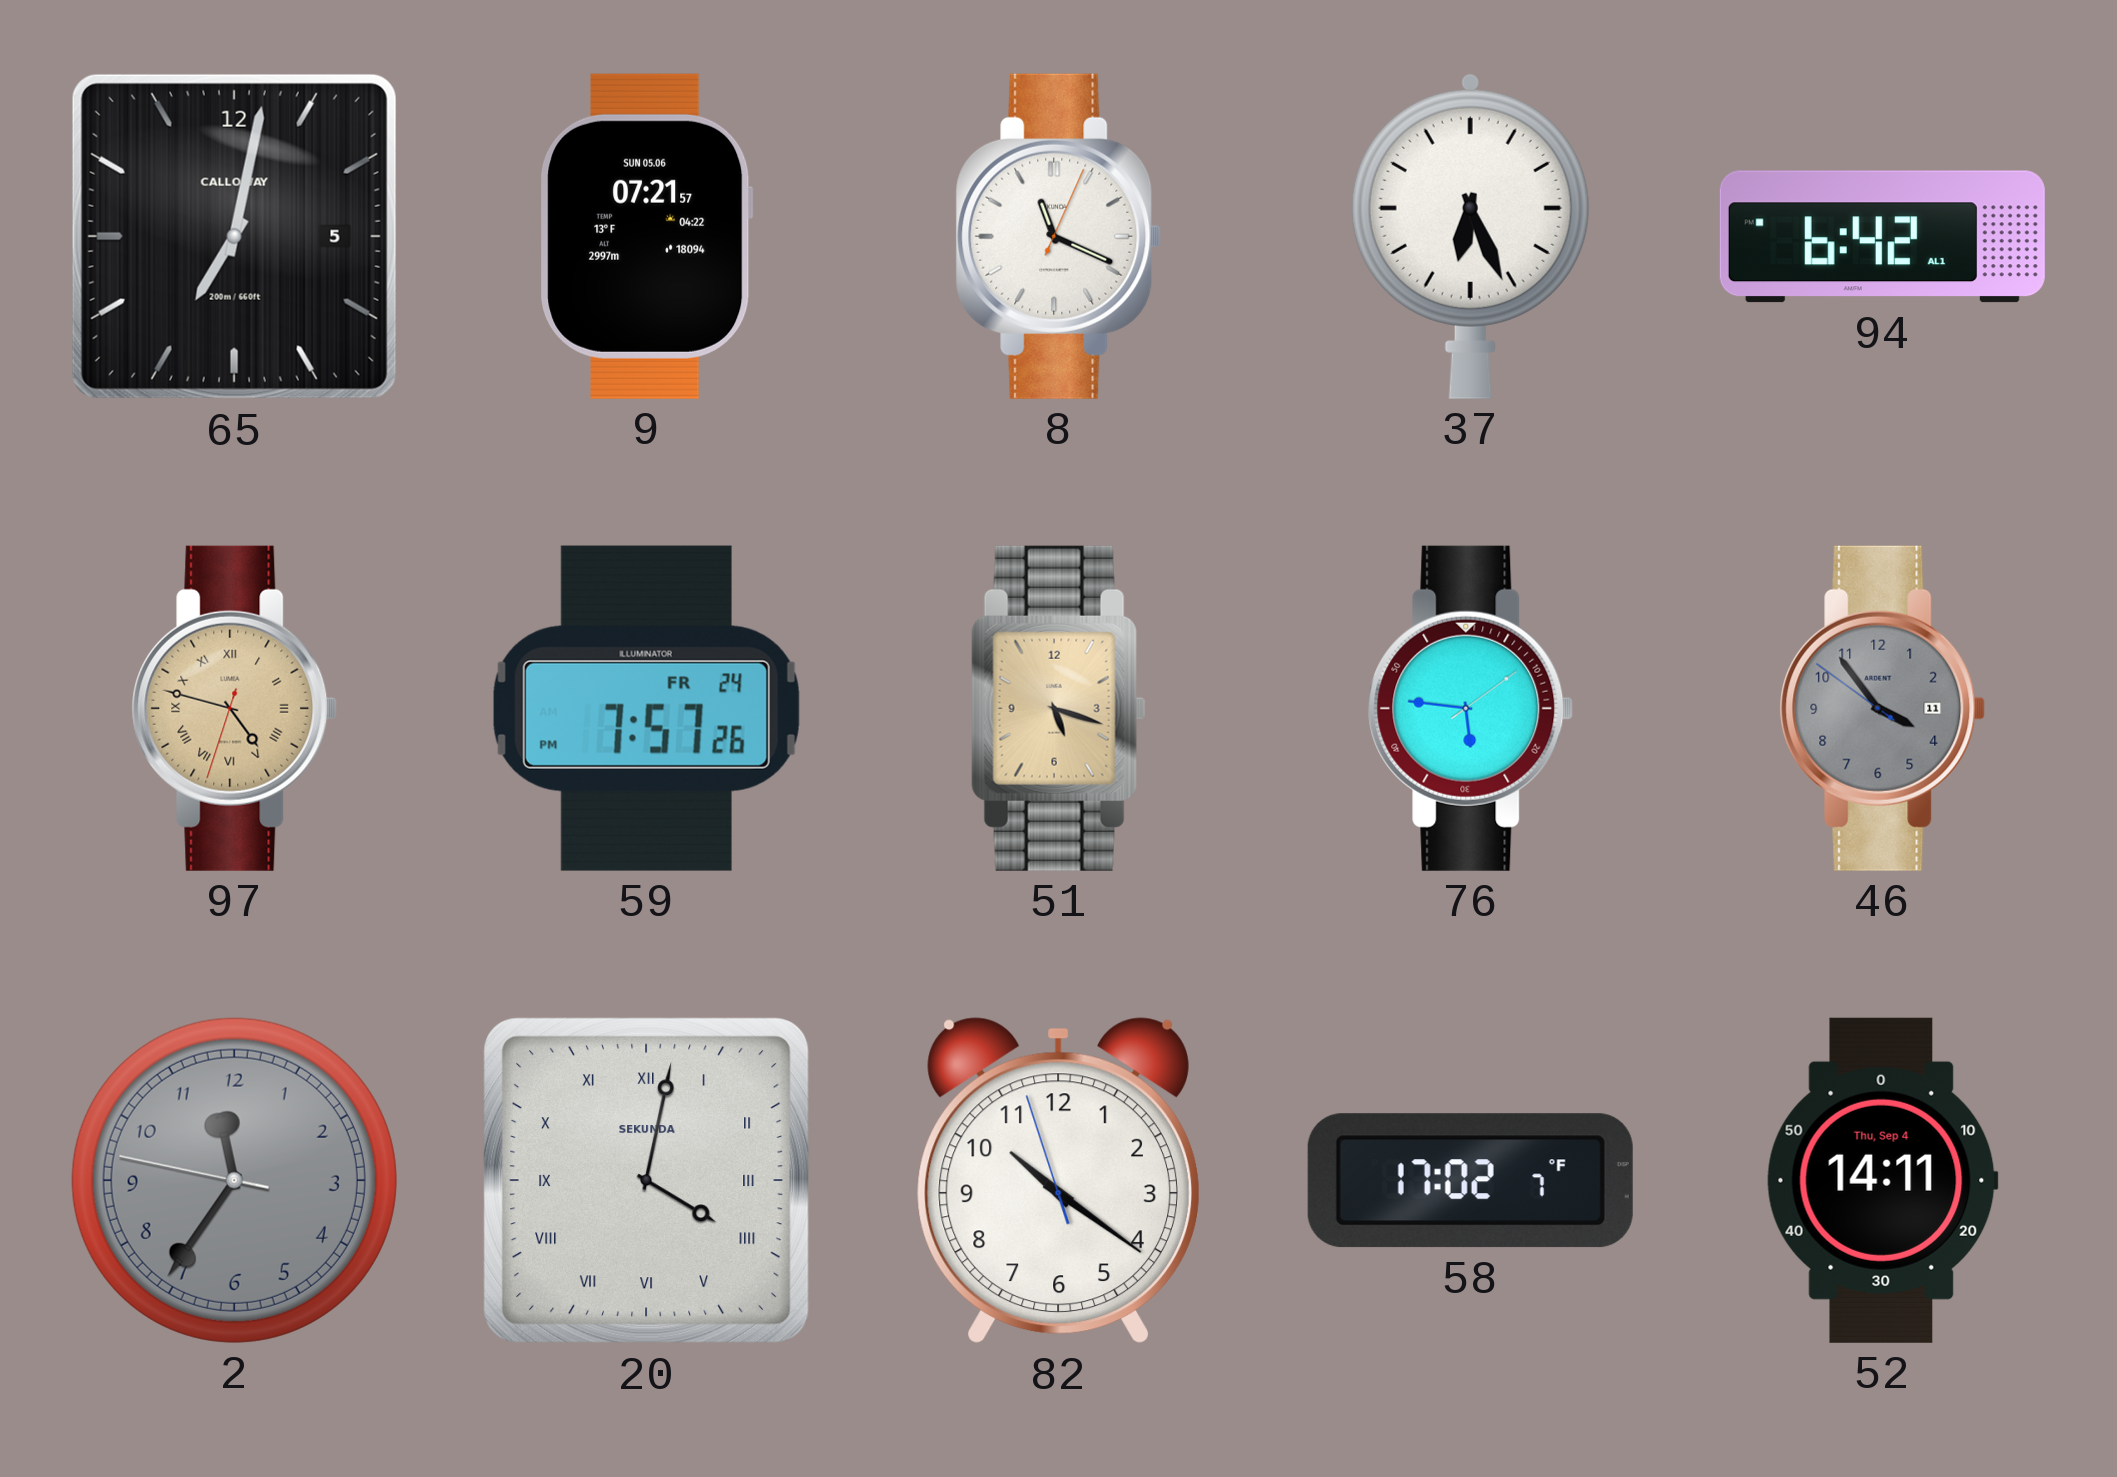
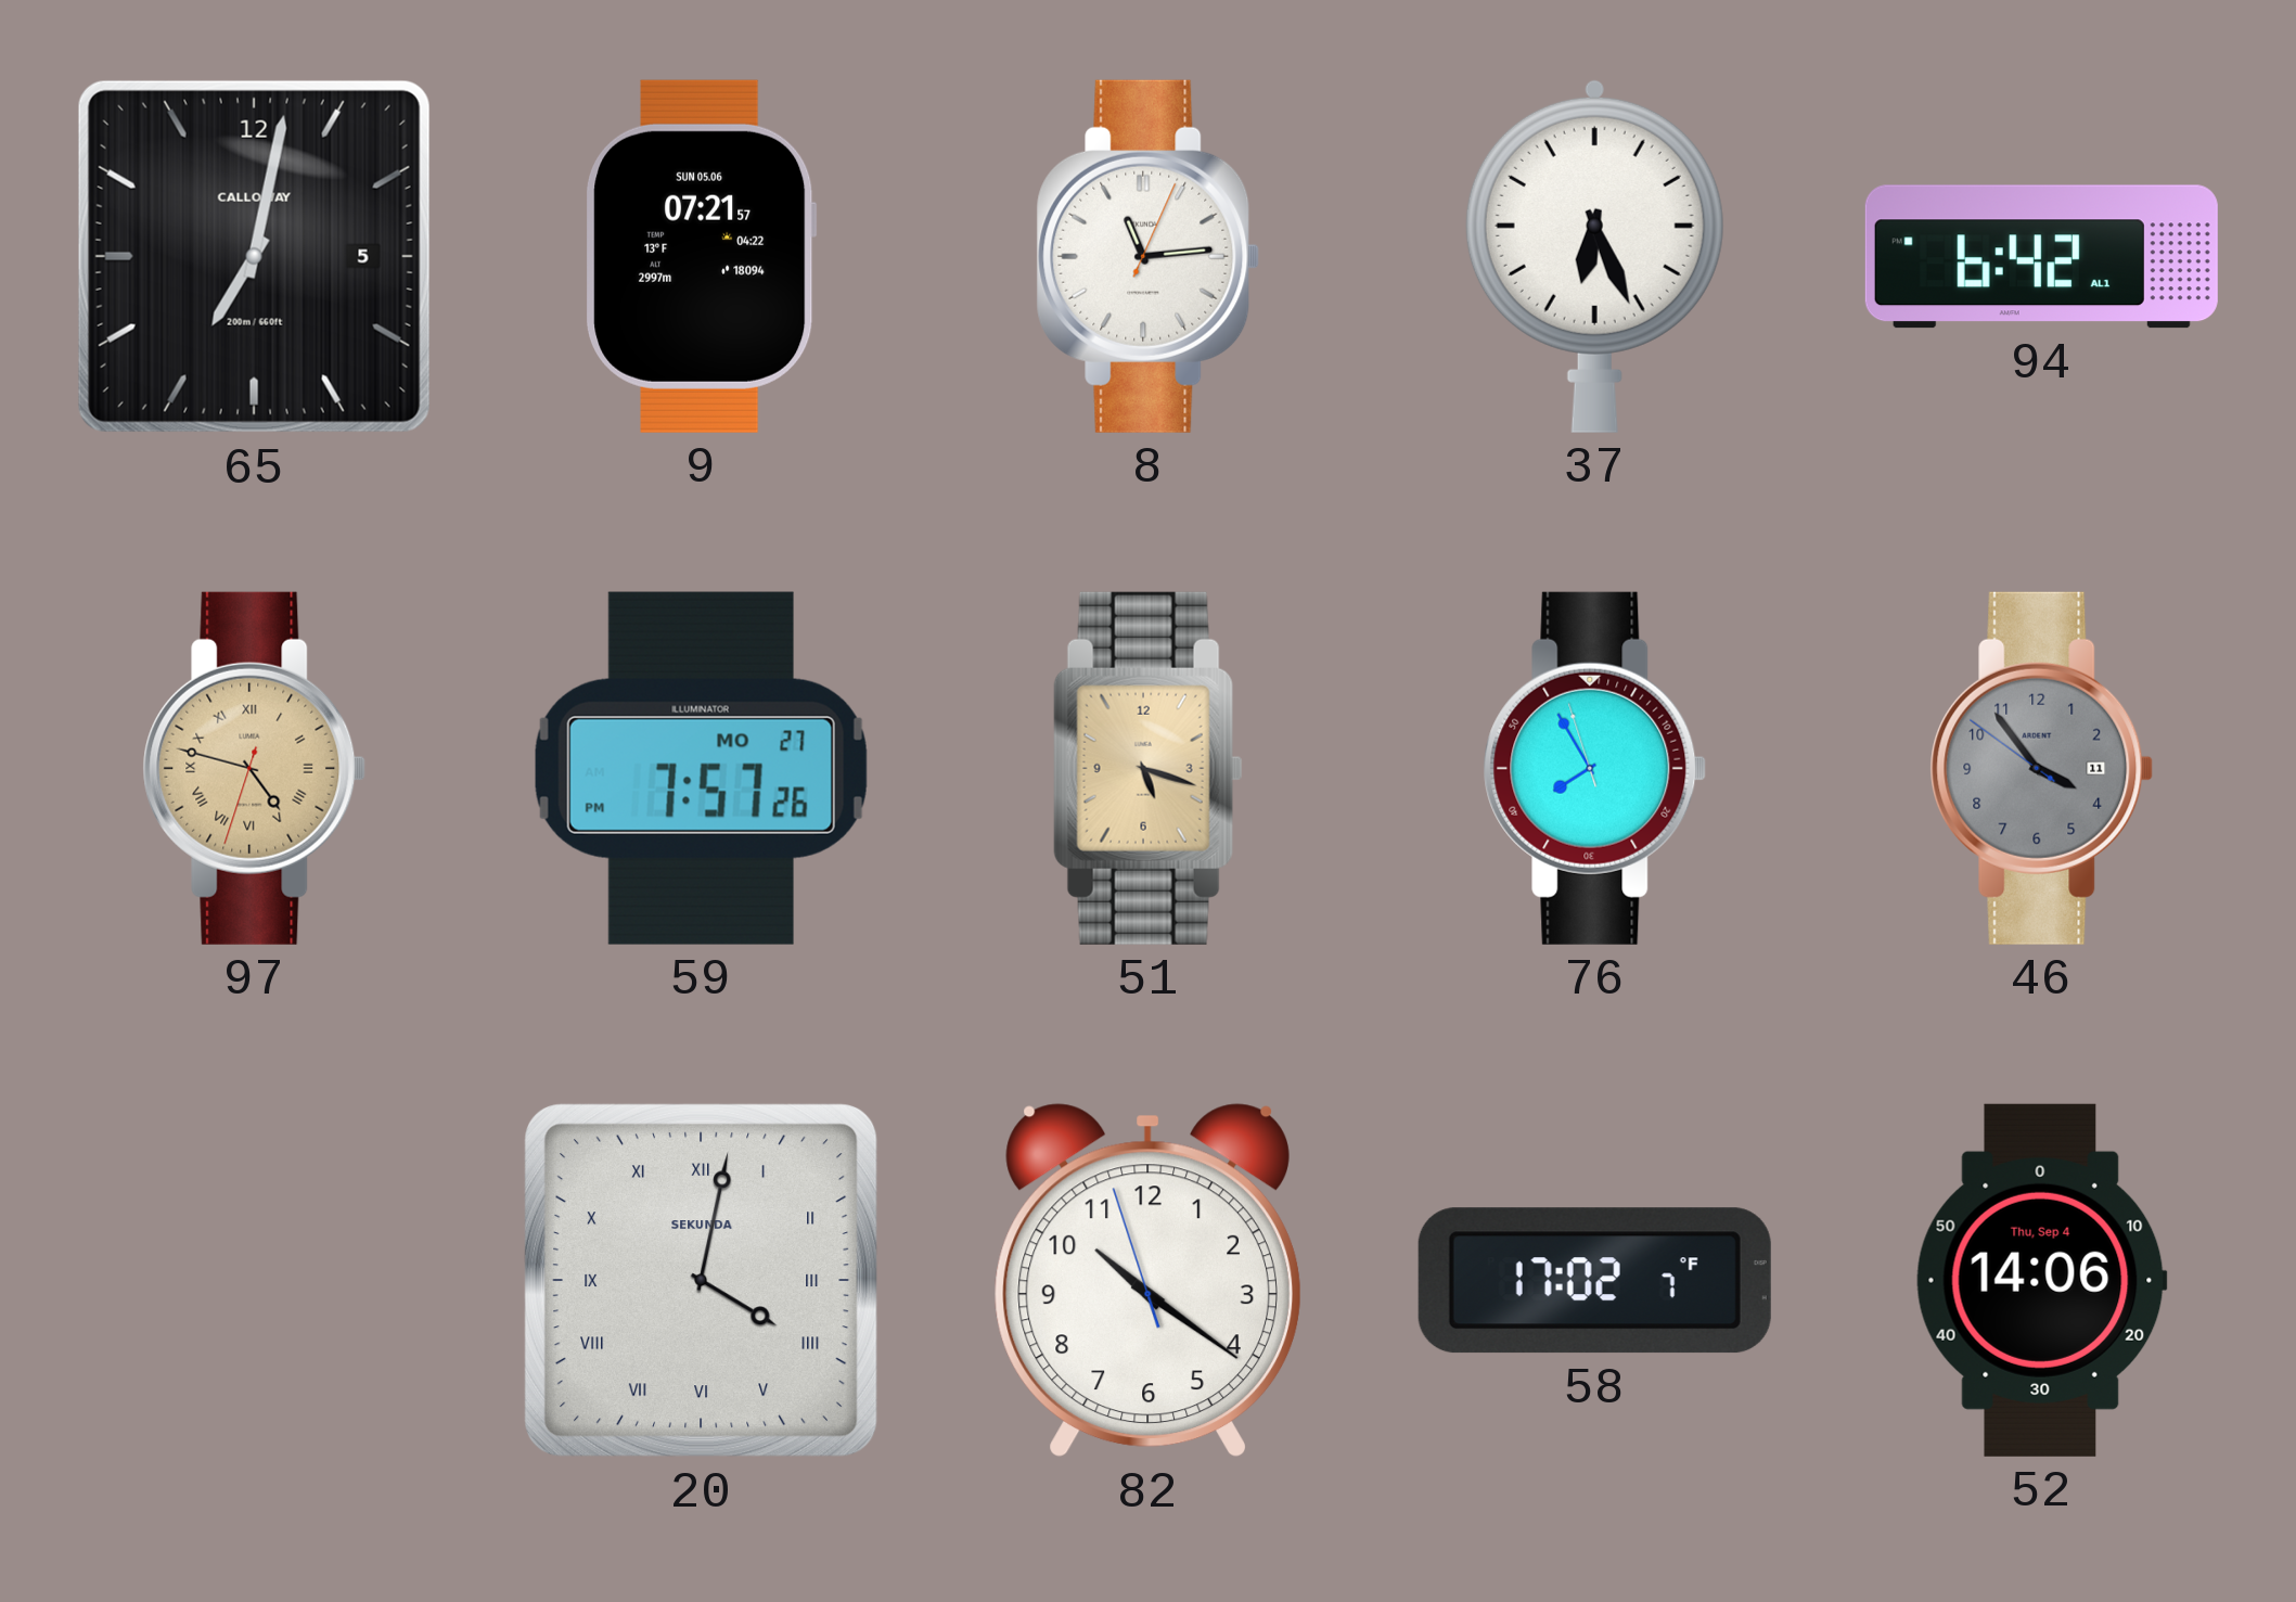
8: 11:19 -> 11:14
59 date: FR 24 -> MO 27
76: 5:46 -> 7:54
2: 11:35 -> none
52: 14:11 -> 14:06
